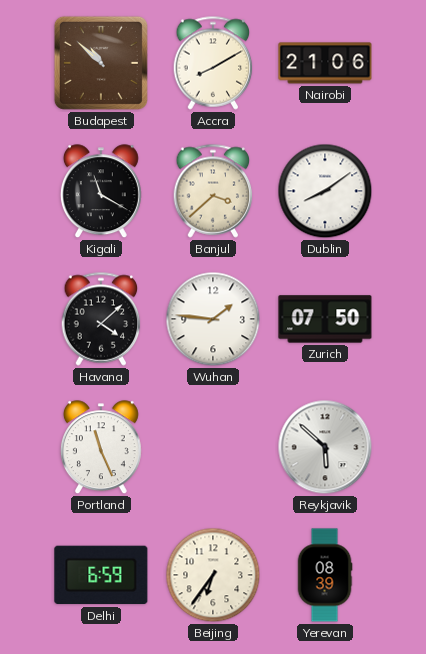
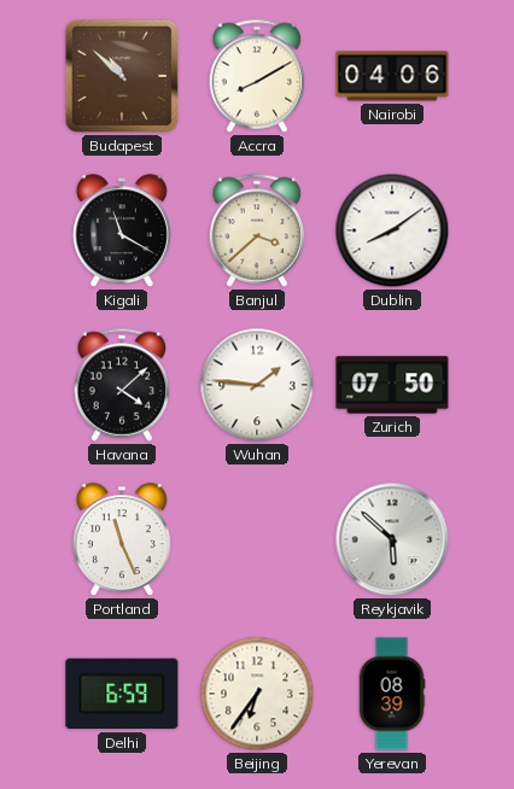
Nairobi: 21:06 -> 04:06
